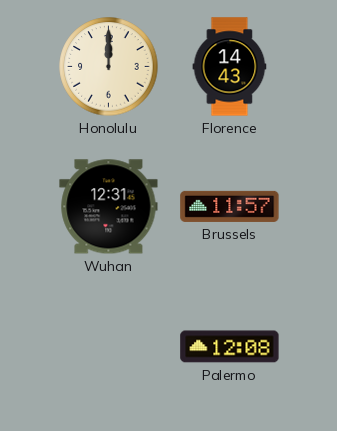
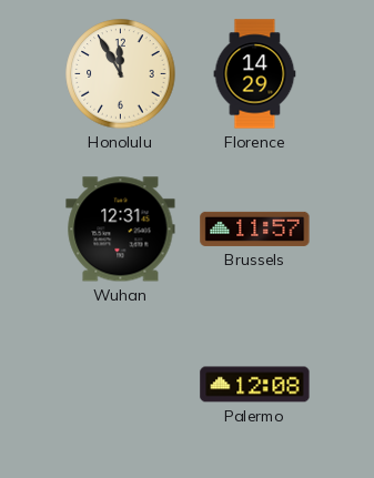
Honolulu: 12:00 -> 11:55
Florence: 14:43 -> 14:29
